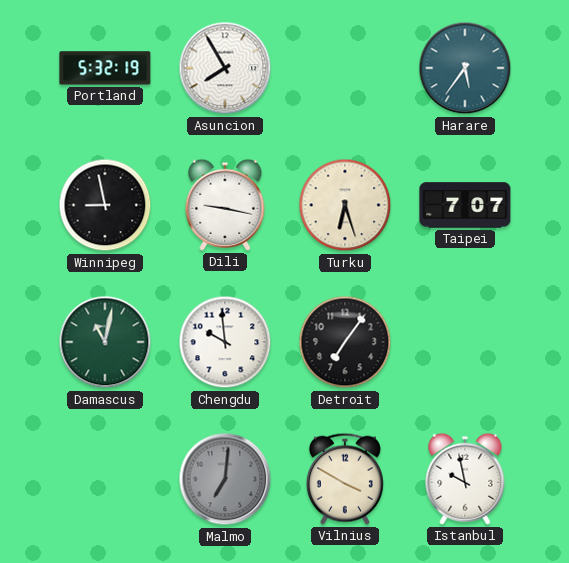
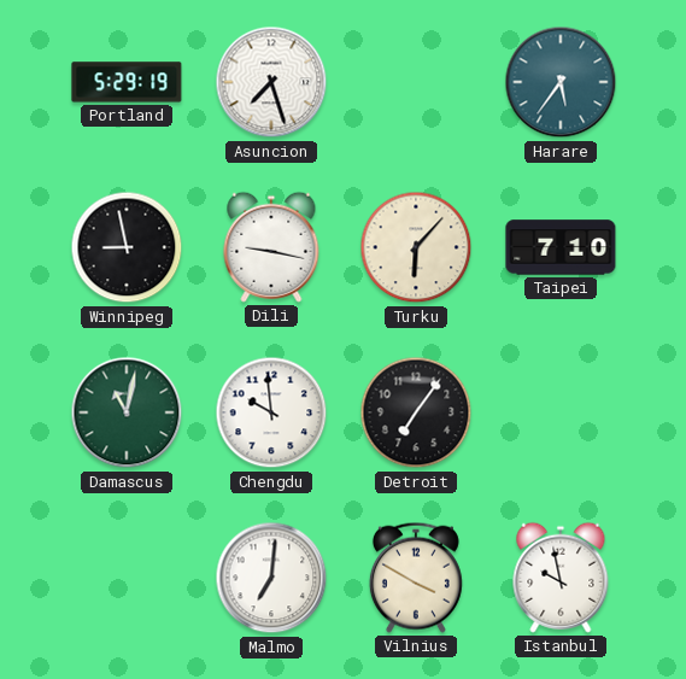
Portland: 5:32 -> 5:29
Asuncion: 7:55 -> 7:27
Turku: 6:27 -> 6:07
Taipei: 7:07 -> 7:10
Malmo dial: grey -> white
